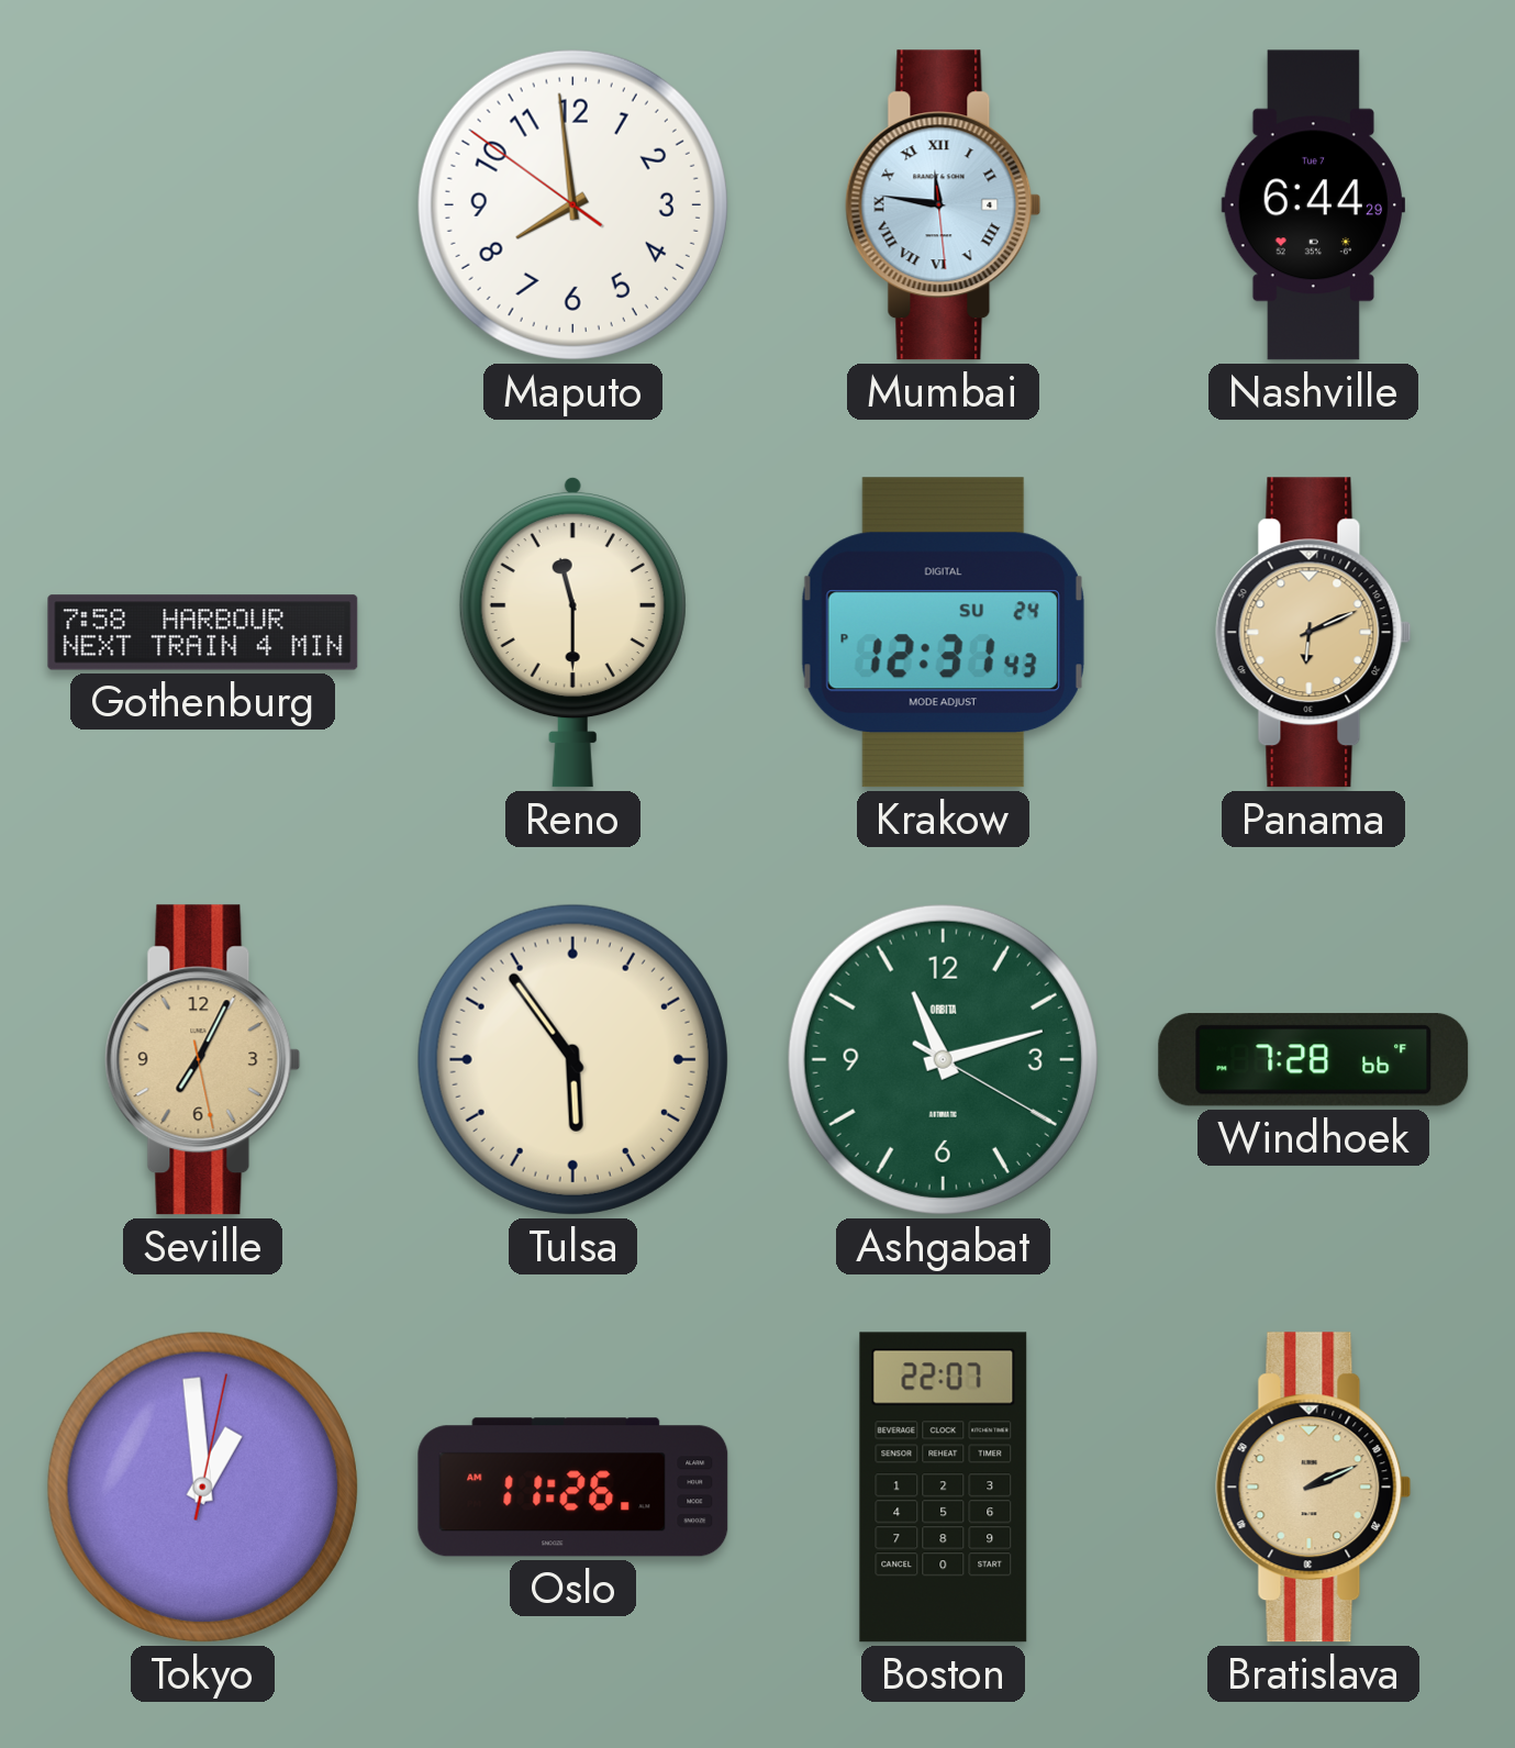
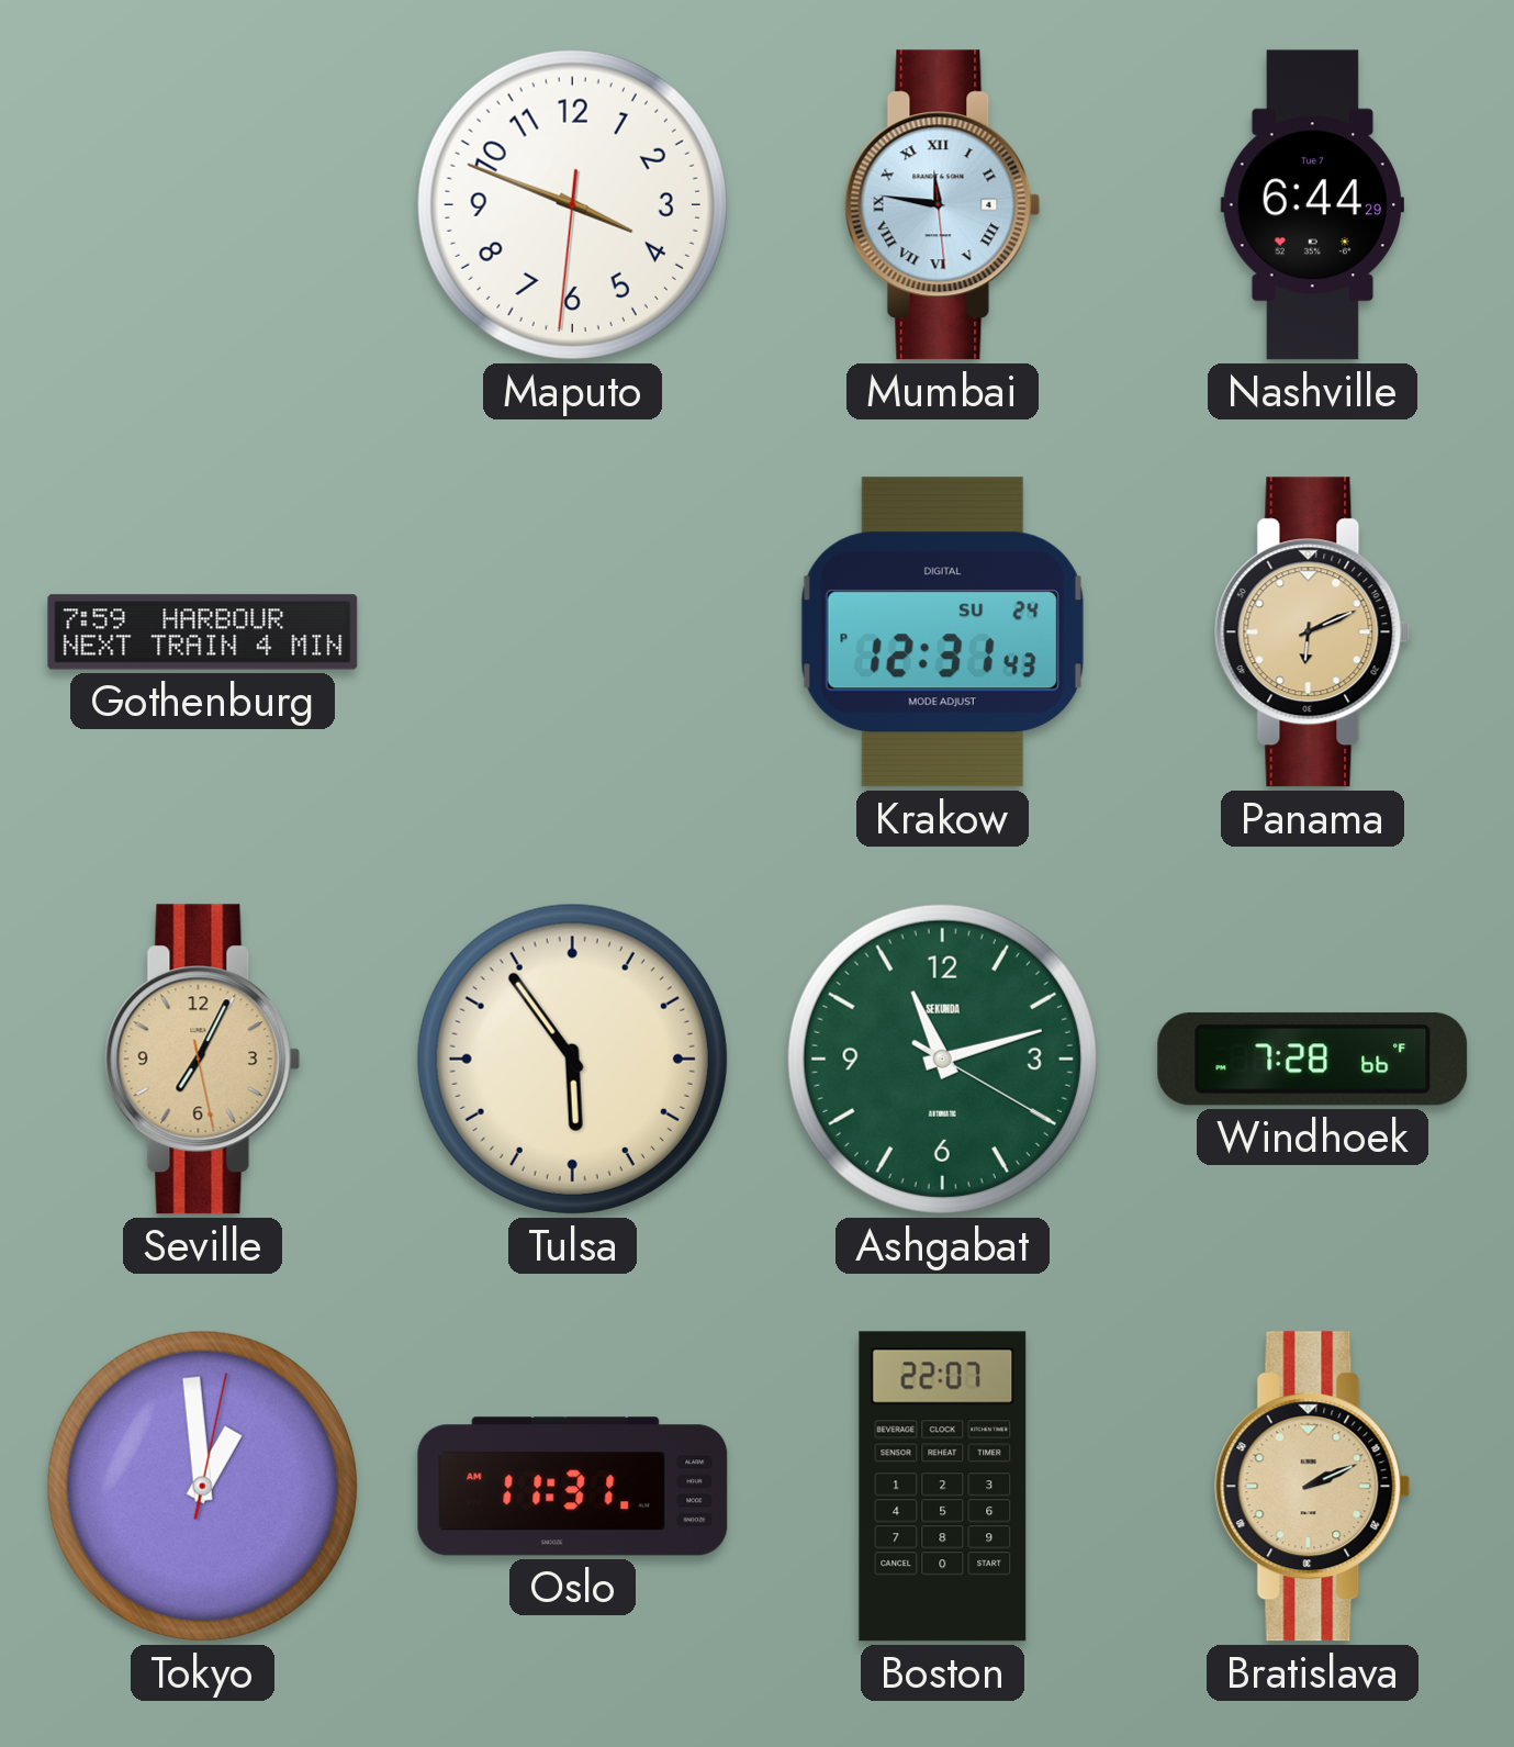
Maputo: 7:58 -> 3:48
Gothenburg: 7:58 -> 7:59
Reno: 11:30 -> none
Ashgabat brand: ORBITA -> SEKUNDA
Oslo: 11:26 -> 11:31
